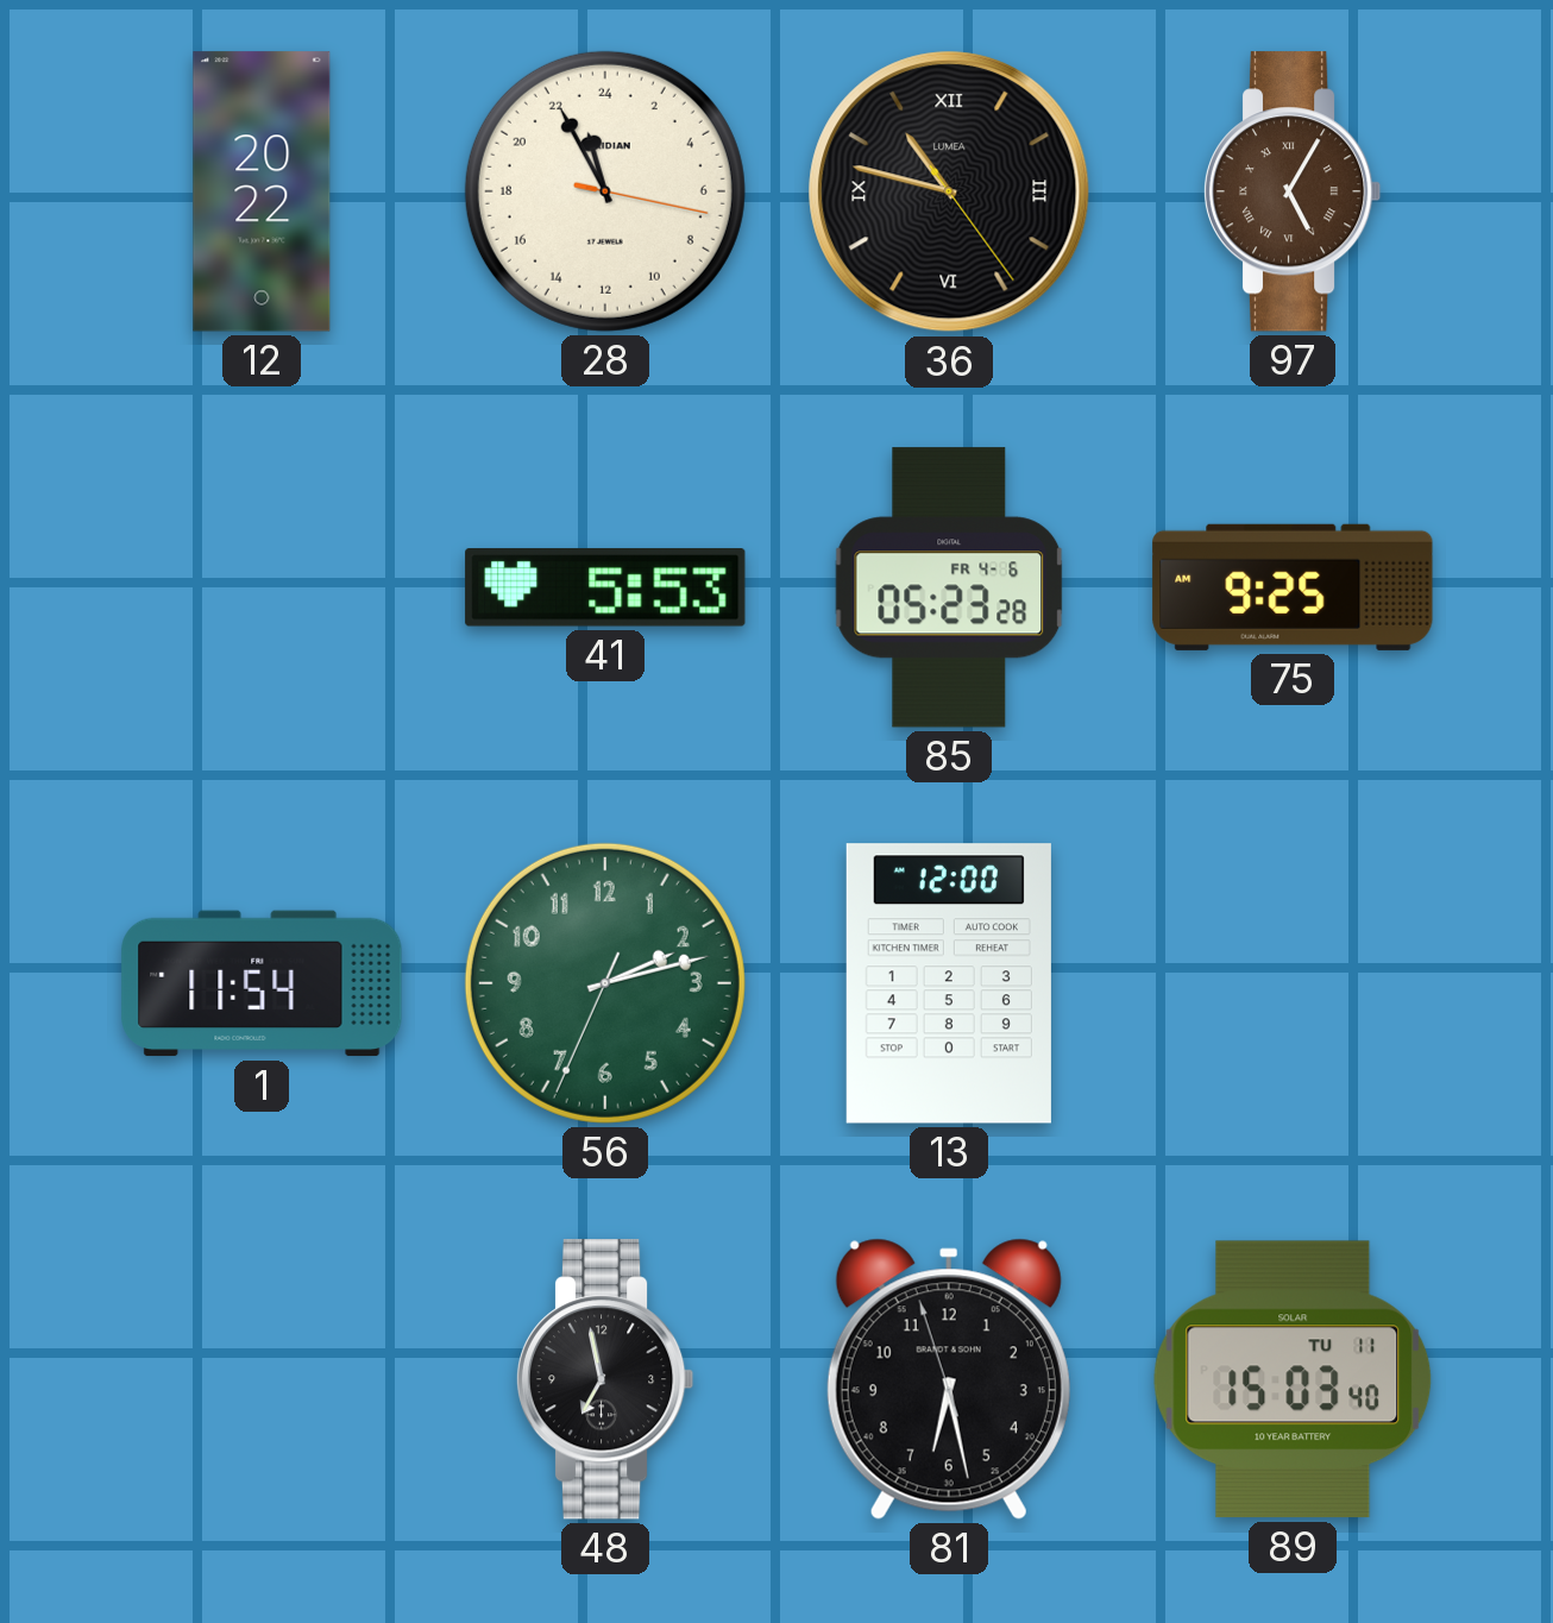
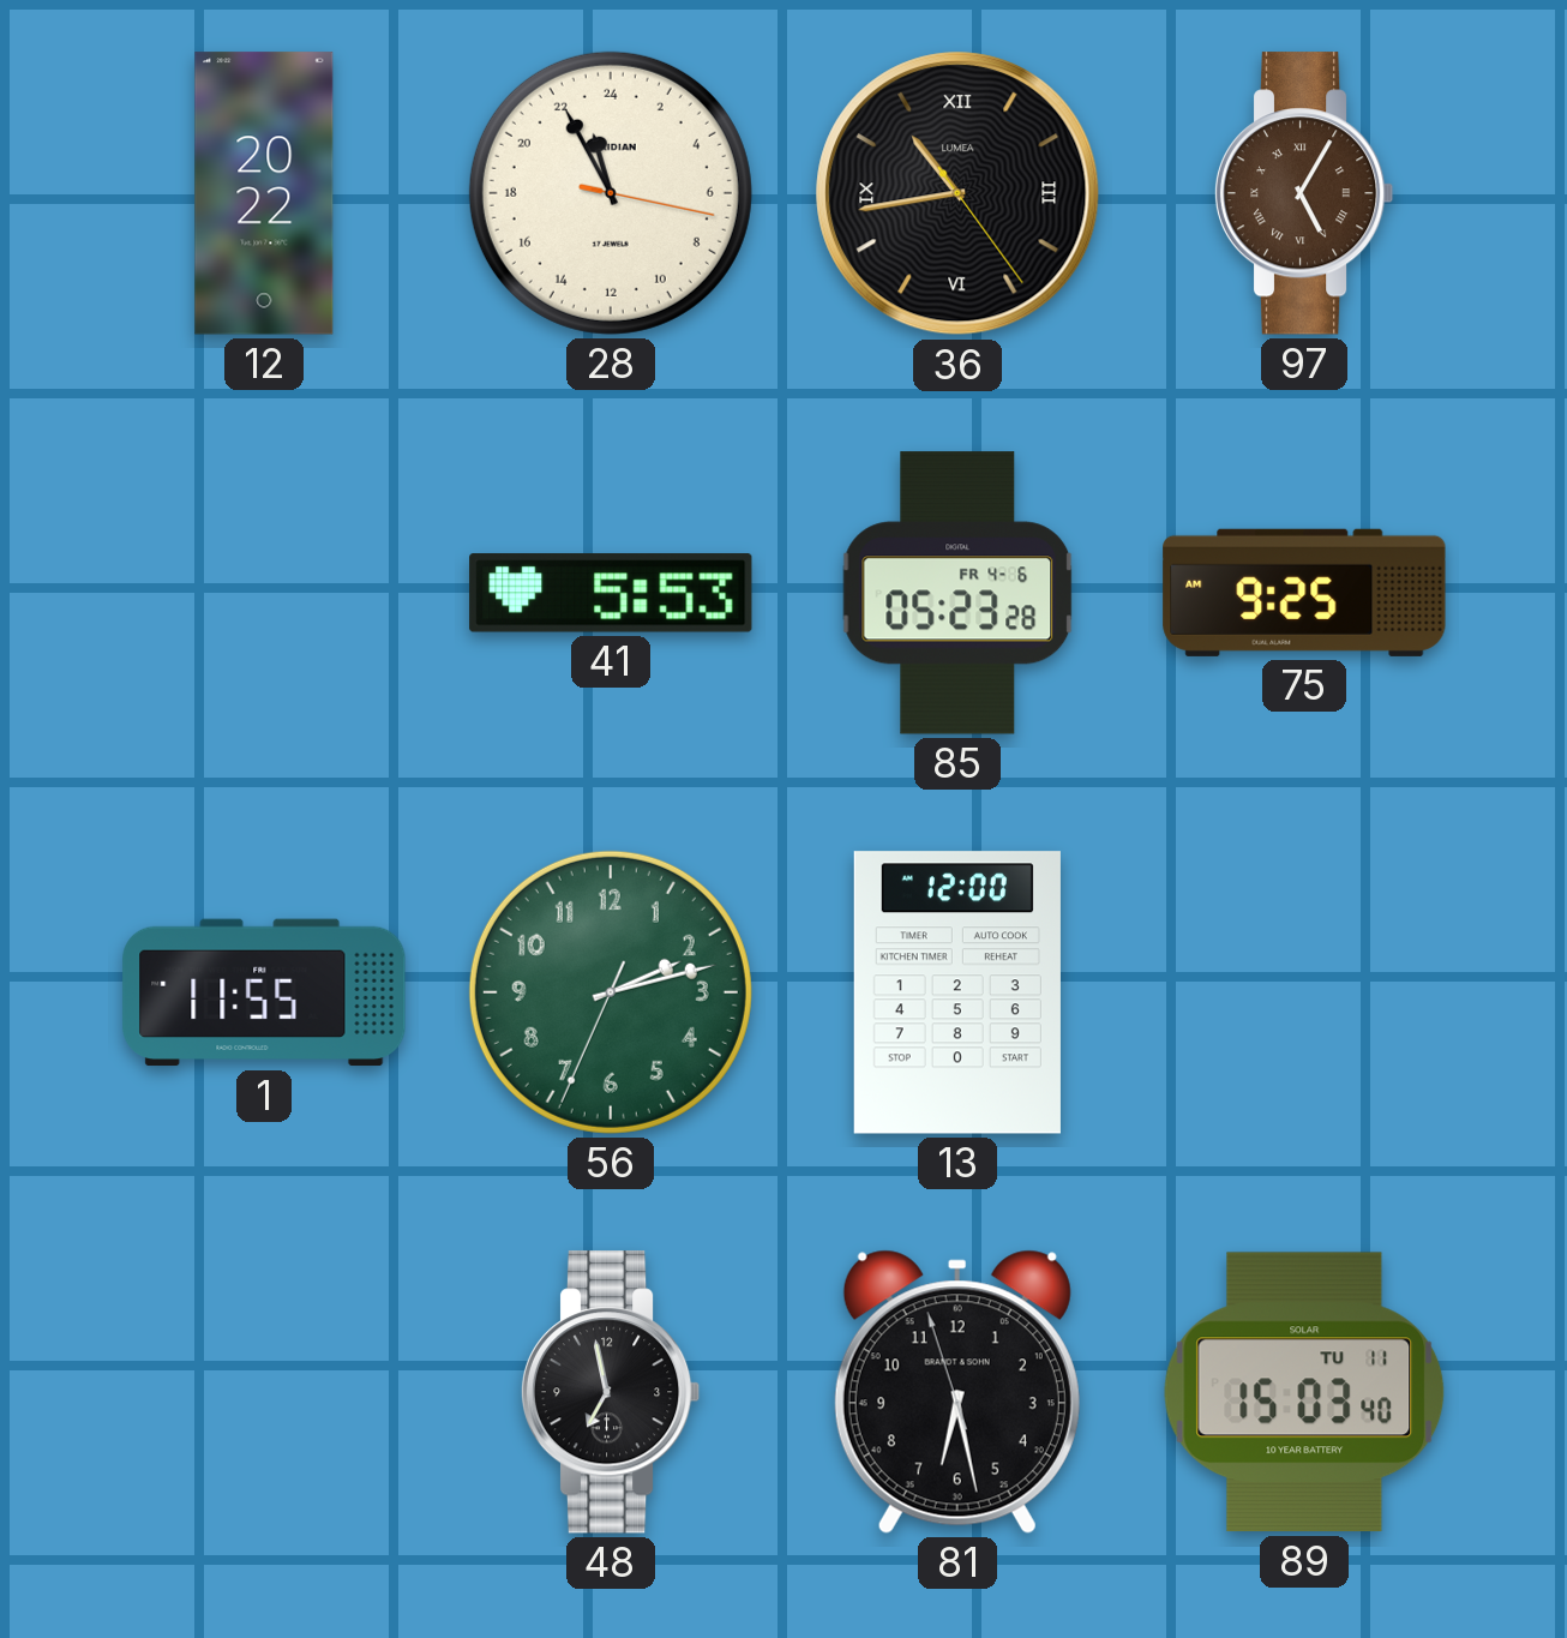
36: 10:47 -> 10:43
1: 11:54 -> 11:55
